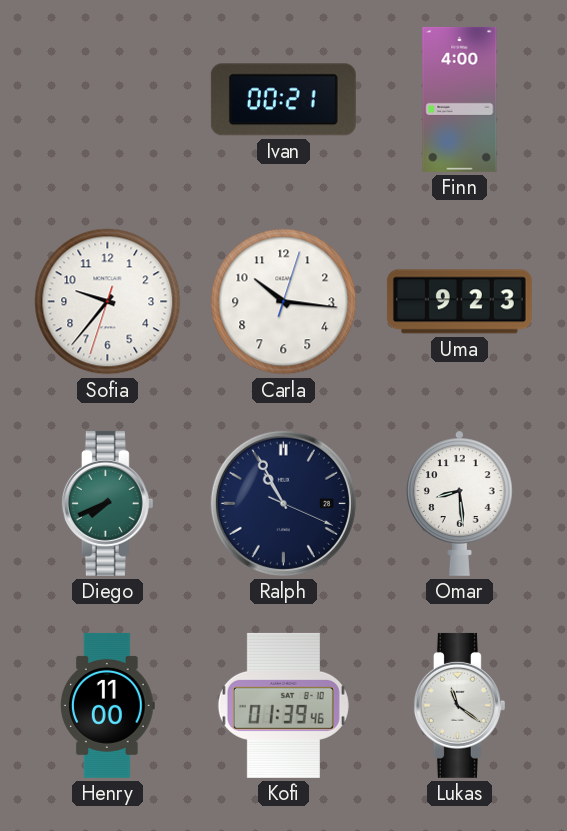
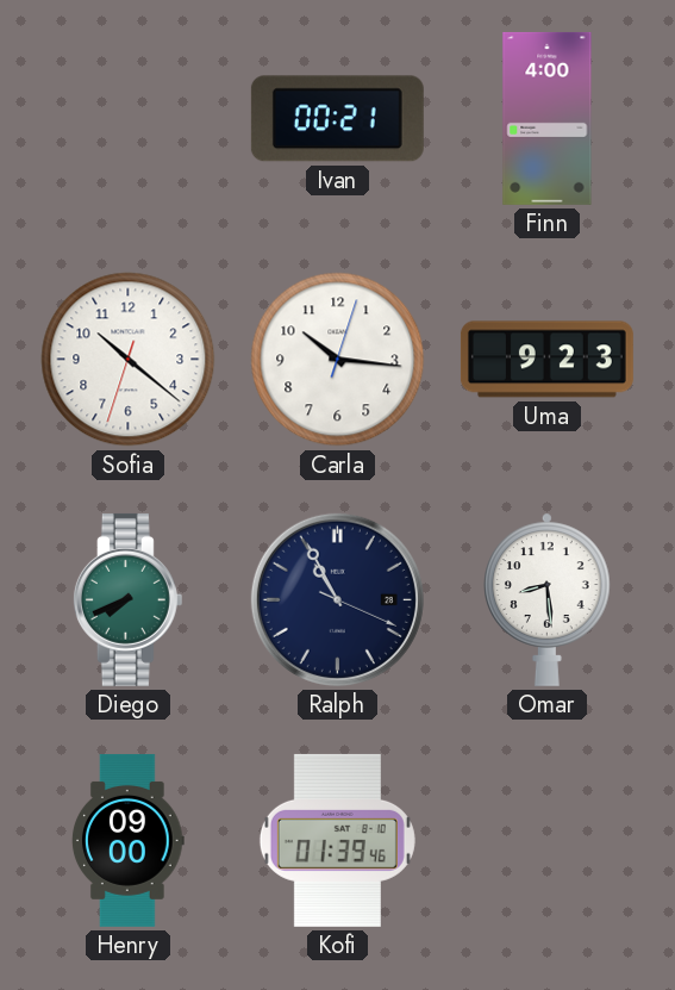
Sofia: 9:36 -> 10:21
Henry: 11:00 -> 09:00
Lukas: 11:21 -> none
